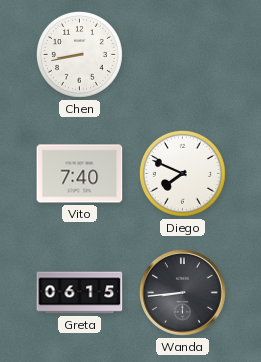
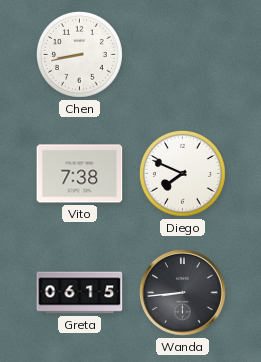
Vito: 7:40 -> 7:38
